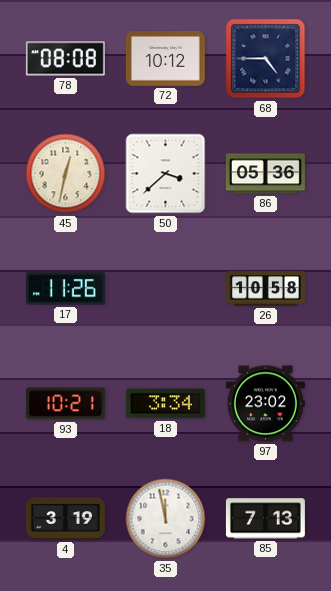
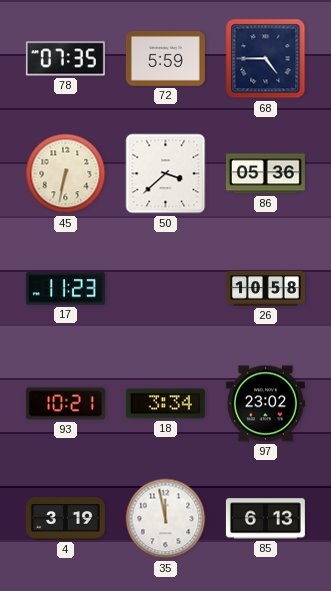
78: 08:08 -> 07:35
72: 10:12 -> 5:59
45: 12:32 -> 6:32
17: 11:26 -> 11:23
85: 7:13 -> 6:13
